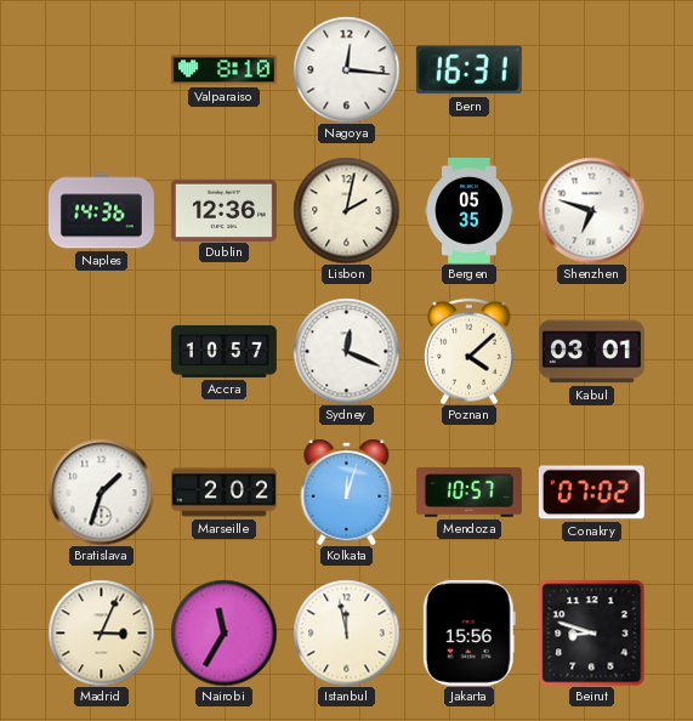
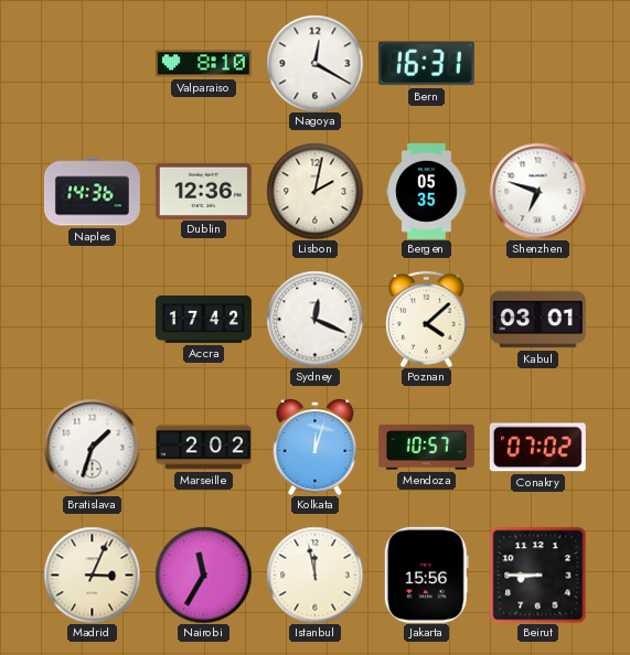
Nagoya: 12:16 -> 12:20
Accra: 10:57 -> 17:42
Beirut: 8:48 -> 8:45
